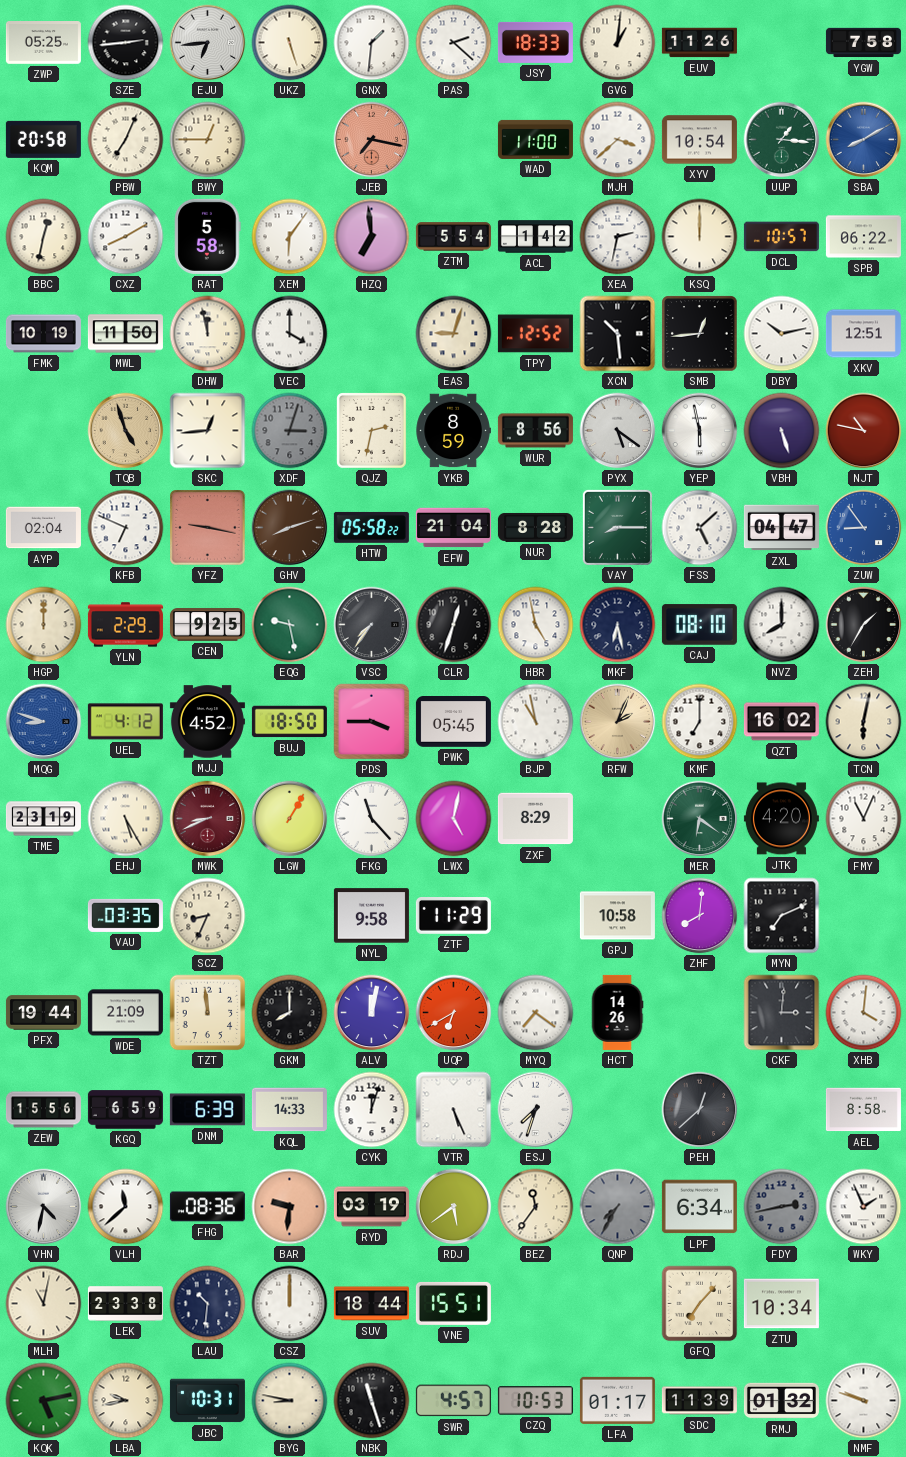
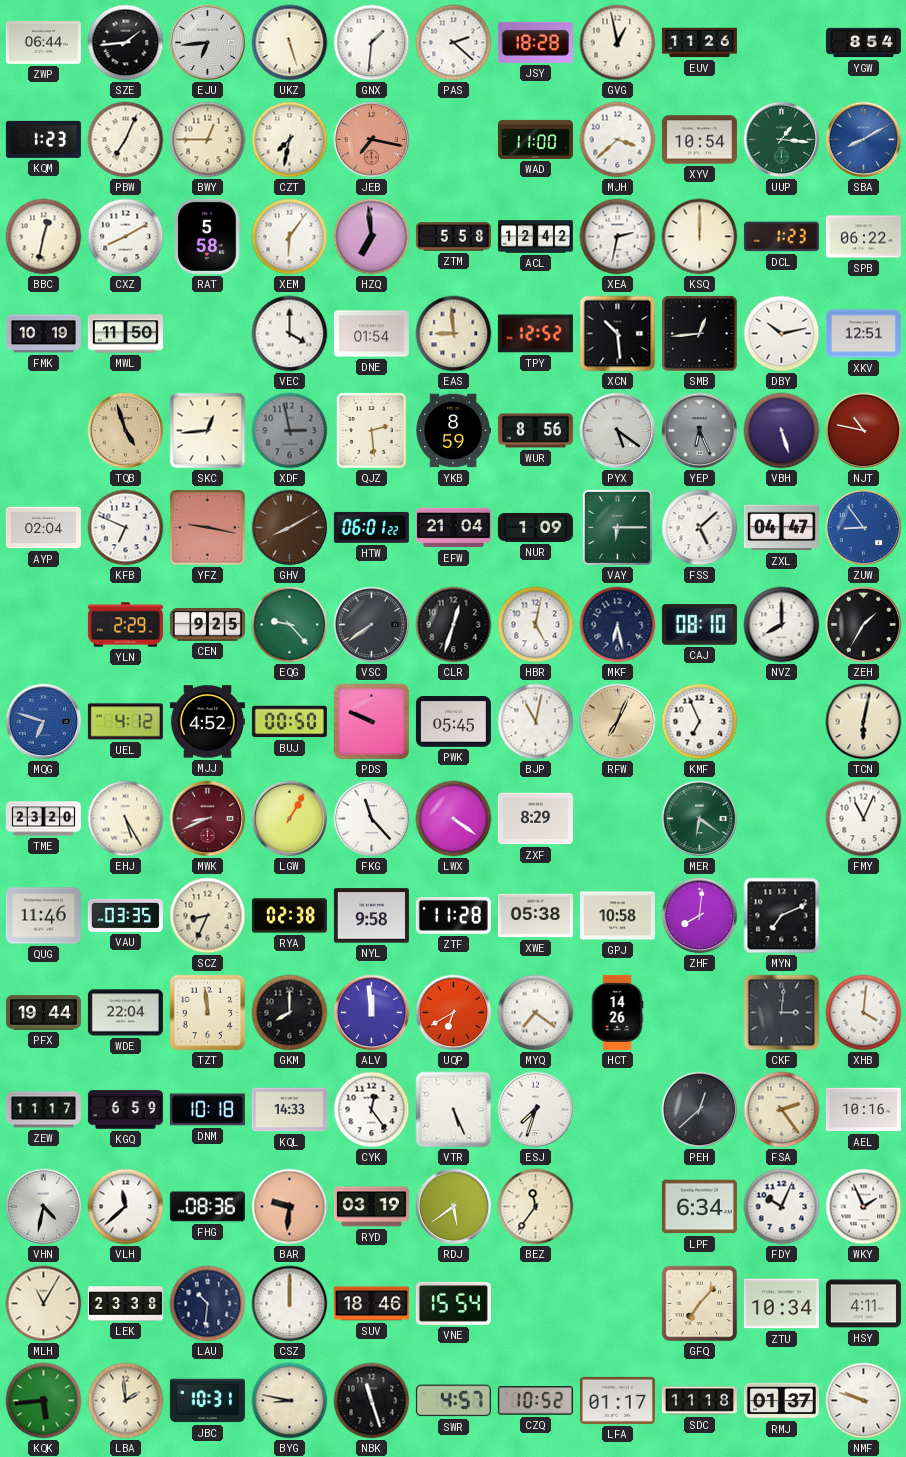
ZWP: 05:25 -> 06:44
SZE: 2:44 -> 1:44
JSY: 18:33 -> 18:28
GVG: 1:01 -> 12:58
YGW: 7:58 -> 8:54
KQM: 20:58 -> 1:23
CZT: none -> 7:32
ZTM: 5:54 -> 5:58
ACL: 1:42 -> 12:42
DCL: 10:57 -> 1:23
DHW: 11:58 -> none
DNE: none -> 01:54
EAS: 9:03 -> 8:59
XDF: 3:03 -> 2:58
QJZ: 2:32 -> 2:29
YEP: 5:58 -> 6:26
YEP dial: white -> grey
GHV: 8:12 -> 8:10
HTW: 05:58 -> 06:01
NUR: 8:28 -> 1:09
VAY: 8:15 -> 6:15
HGP: 12:00 -> none
EQG: 9:28 -> 9:23
VSC: 7:36 -> 7:39
HBR: 4:58 -> 5:02
MQG: 8:48 -> 6:48
BUJ: 18:50 -> 00:50
PDS: 3:45 -> 9:49
BJP: 10:58 -> 11:02
RFW: 2:04 -> 7:04
KMF: 7:00 -> 6:56
QZT: 16:02 -> none
TME: 23:19 -> 23:20
LWX: 5:02 -> 4:21
JTK: 4:20 -> none
QUG: none -> 11:46
RYA: none -> 02:38
ZTF: 11:29 -> 11:28
XWE: none -> 05:38
WDE: 21:09 -> 22:04
ALV: 12:02 -> 11:59
ZEW: 15:56 -> 11:17
DNM: 6:39 -> 10:18
CYK: 12:03 -> 12:24
FSA: none -> 2:24
AEL: 8:58 -> 10:16
QNP: 7:35 -> none
FDY: 2:43 -> 10:04
FDY dial: grey -> white
MLH: 11:02 -> 11:05
SUV: 18:44 -> 18:46
VNE: 15:51 -> 15:54
HSY: none -> 4:11
KQK: 5:13 -> 5:44
LBA: 9:43 -> 1:59
CZQ: 10:53 -> 10:52
SDC: 11:39 -> 11:18
RMJ: 01:32 -> 01:37
